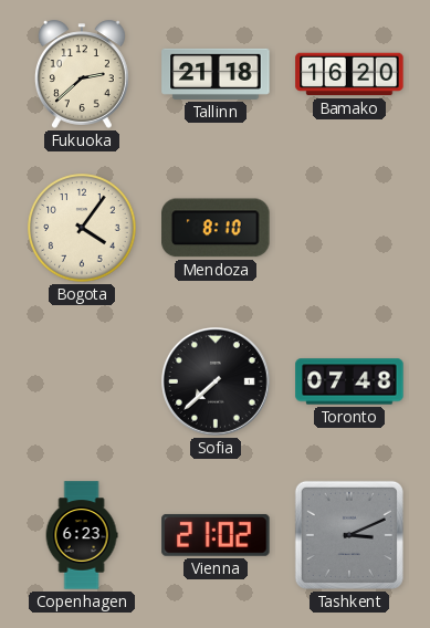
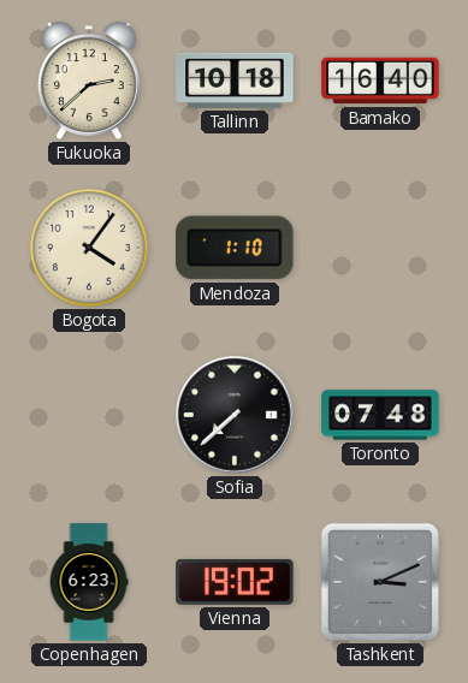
Tallinn: 21:18 -> 10:18
Bamako: 16:20 -> 16:40
Mendoza: 8:10 -> 1:10
Vienna: 21:02 -> 19:02
